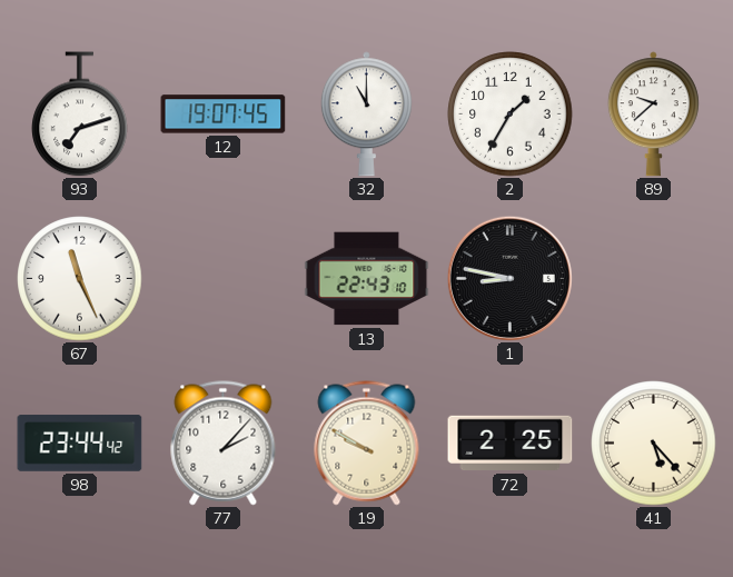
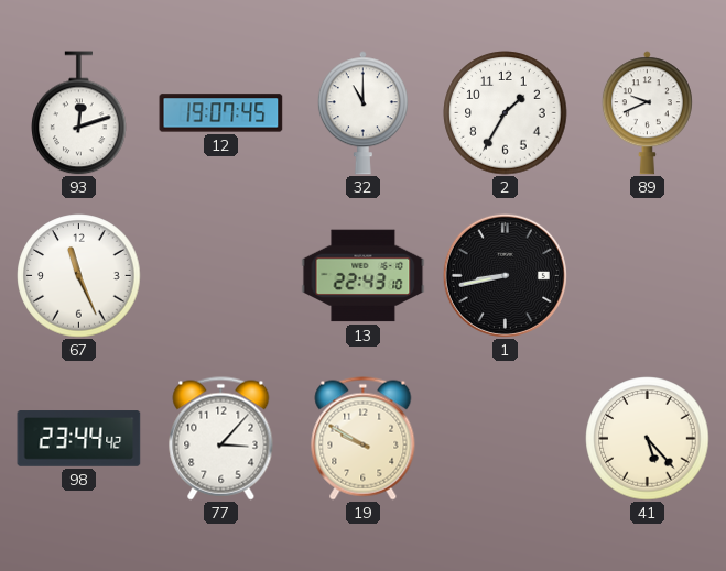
93: 7:12 -> 12:12
89: 9:38 -> 9:41
1: 8:47 -> 8:43
77: 2:07 -> 3:07
72: 2:25 -> none
